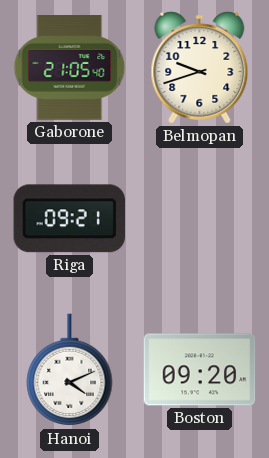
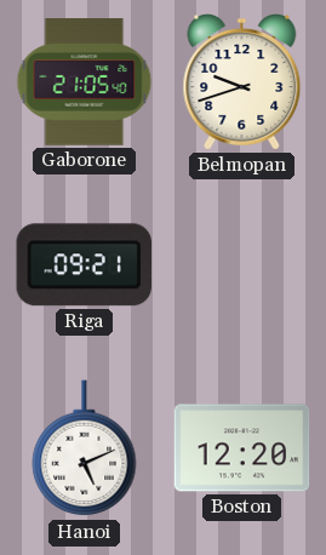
Hanoi: 4:11 -> 5:11
Boston: 09:20 -> 12:20
